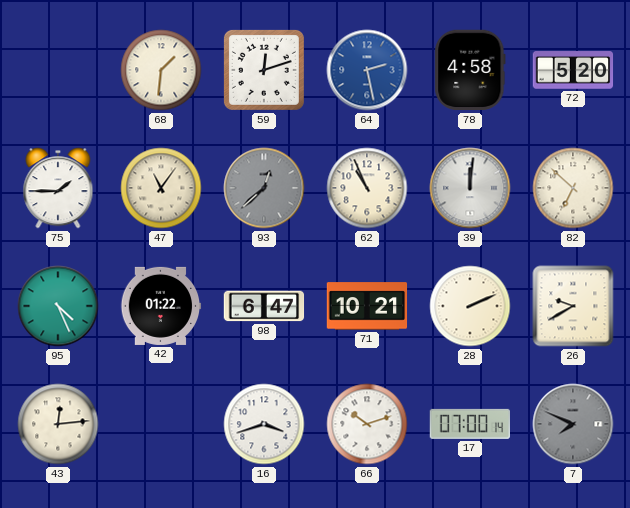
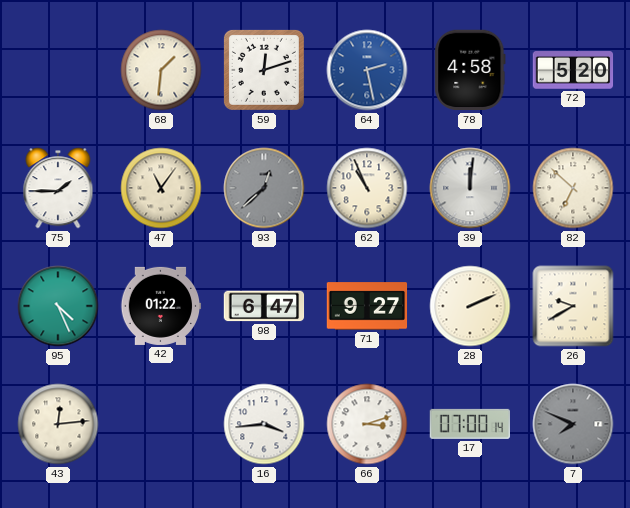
71: 10:21 -> 9:27
16: 3:42 -> 3:44
66: 10:12 -> 3:12
